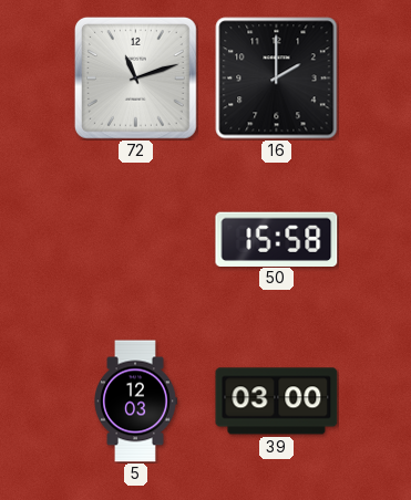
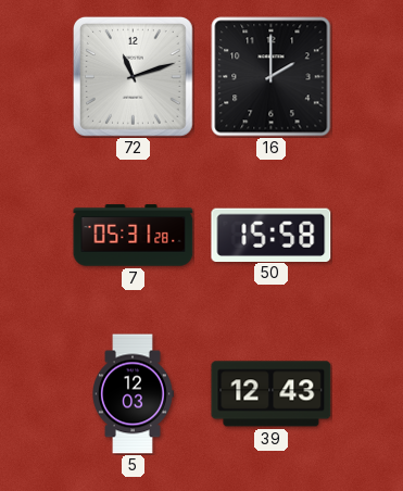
7: none -> 05:31
39: 03:00 -> 12:43
